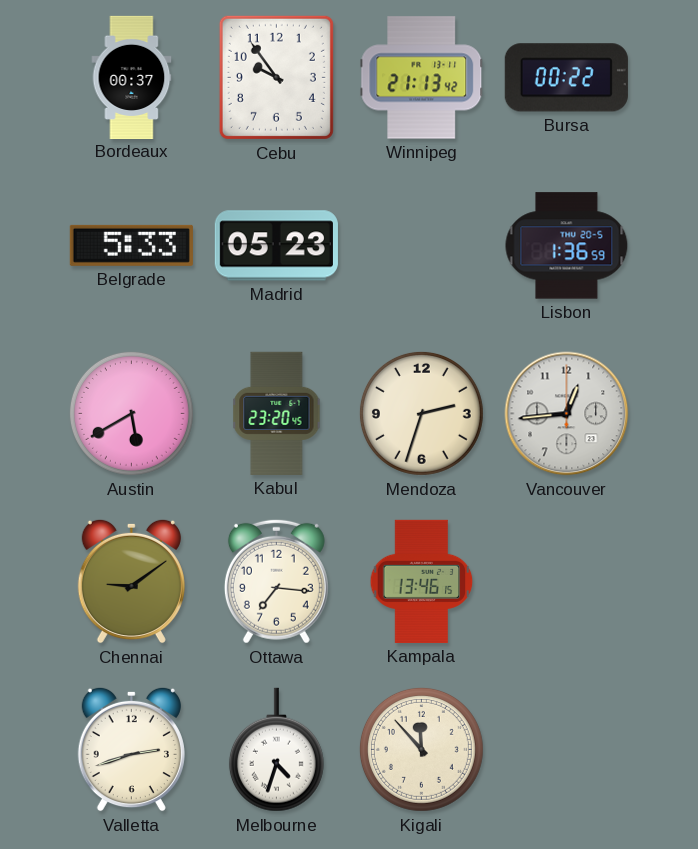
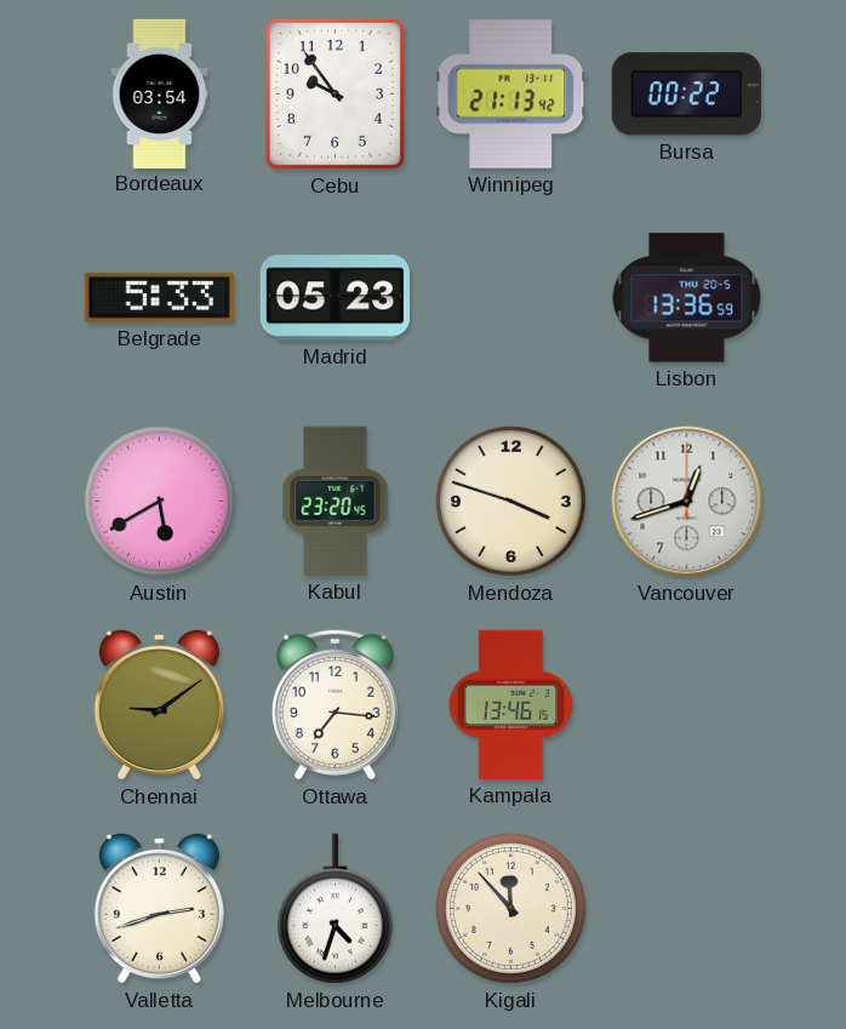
Bordeaux: 00:37 -> 03:54
Lisbon: 1:36 -> 13:36
Mendoza: 2:33 -> 3:48
Vancouver: 12:44 -> 12:42
